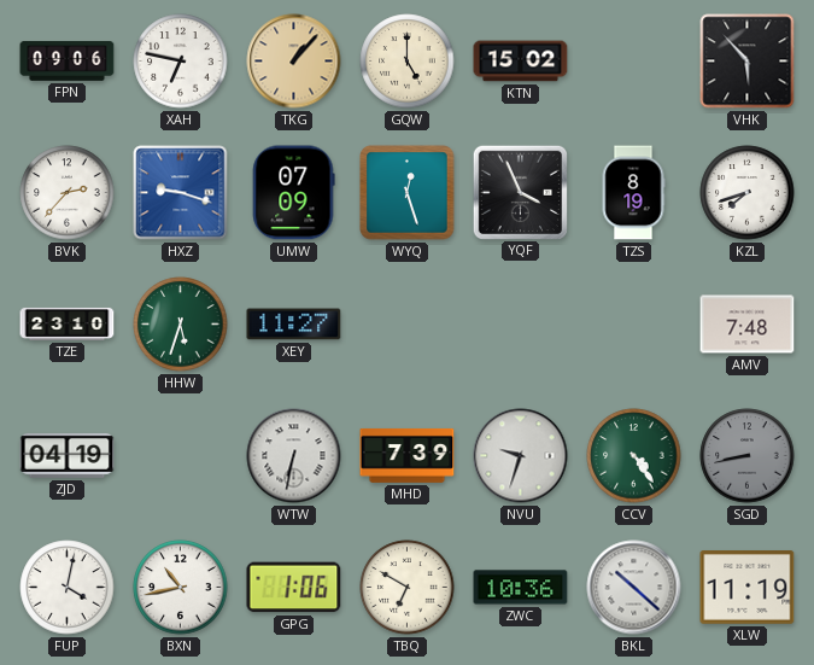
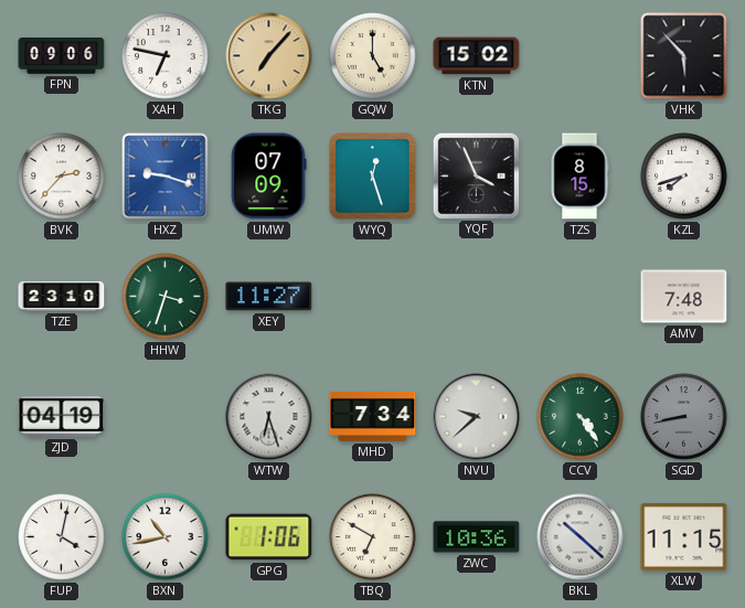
TKG: 1:07 -> 7:07
TZS: 8:19 -> 8:15
HHW: 5:33 -> 3:33
WTW: 6:32 -> 6:27
MHD: 7:39 -> 7:34
NVU: 9:33 -> 9:38
XLW: 11:19 -> 11:15
